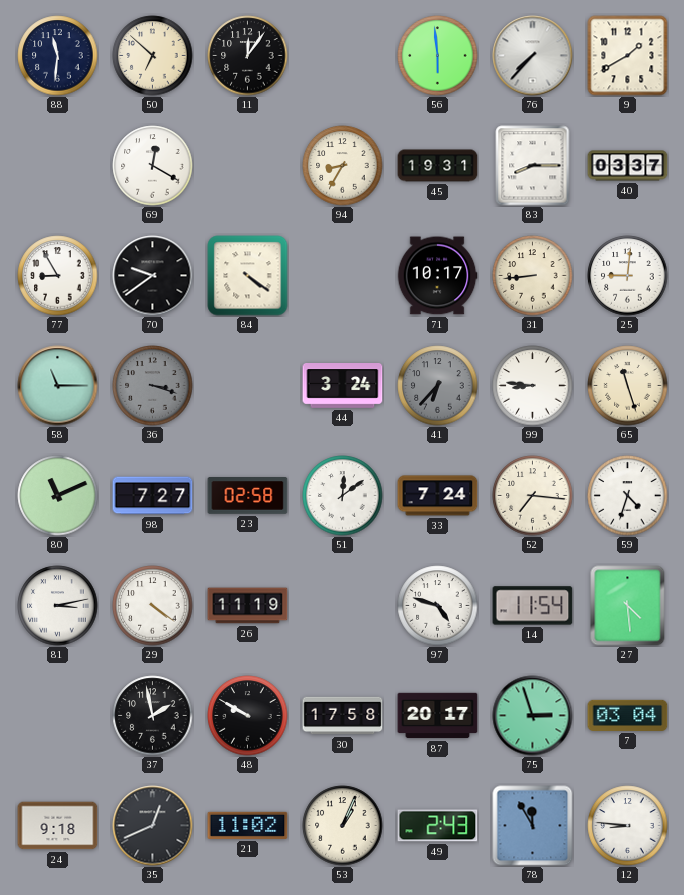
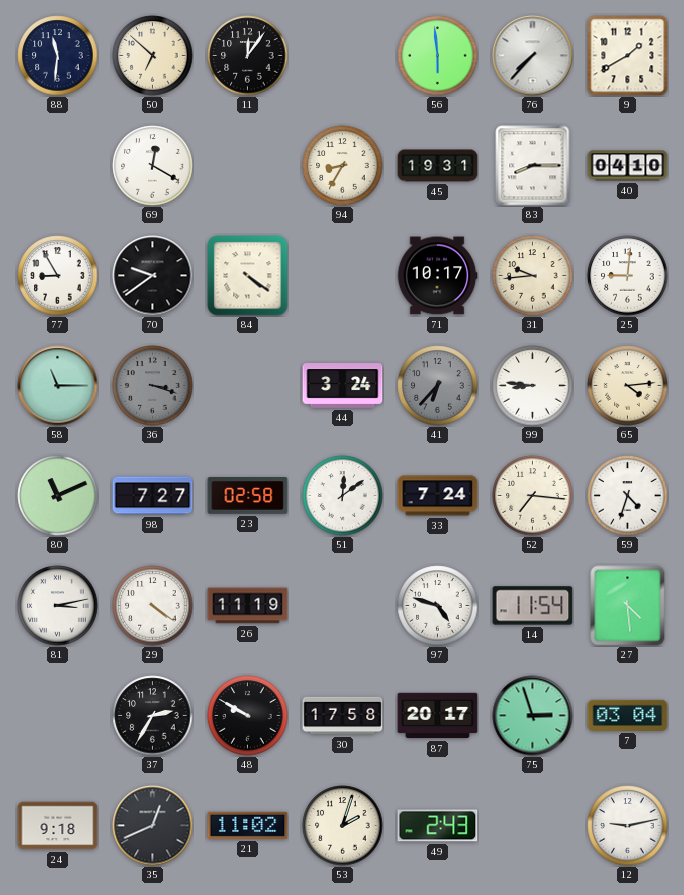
40: 03:37 -> 04:10
31: 8:44 -> 9:44
65: 11:27 -> 4:14
37: 1:58 -> 2:35
53: 1:04 -> 2:03
78: 11:55 -> none
12: 8:46 -> 9:13
